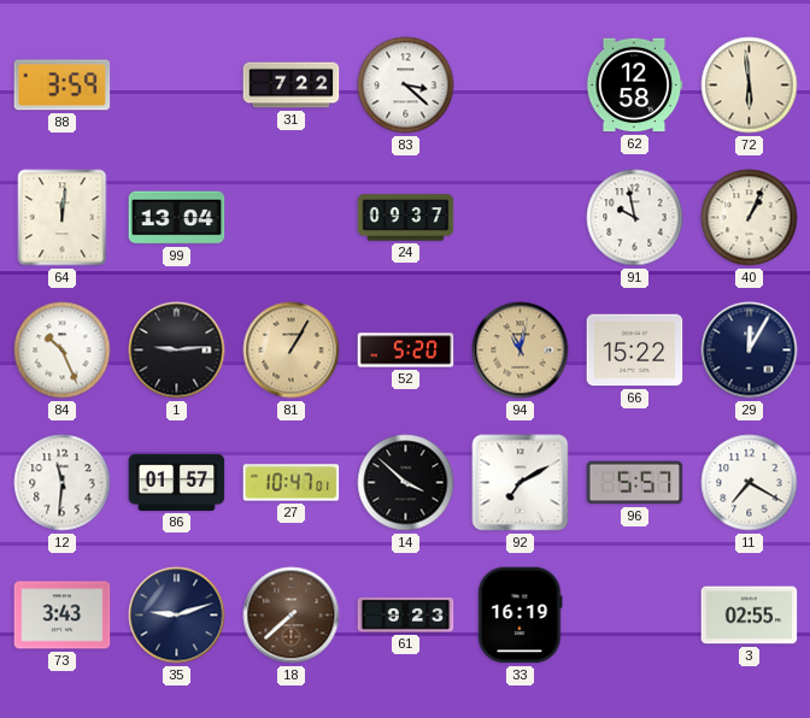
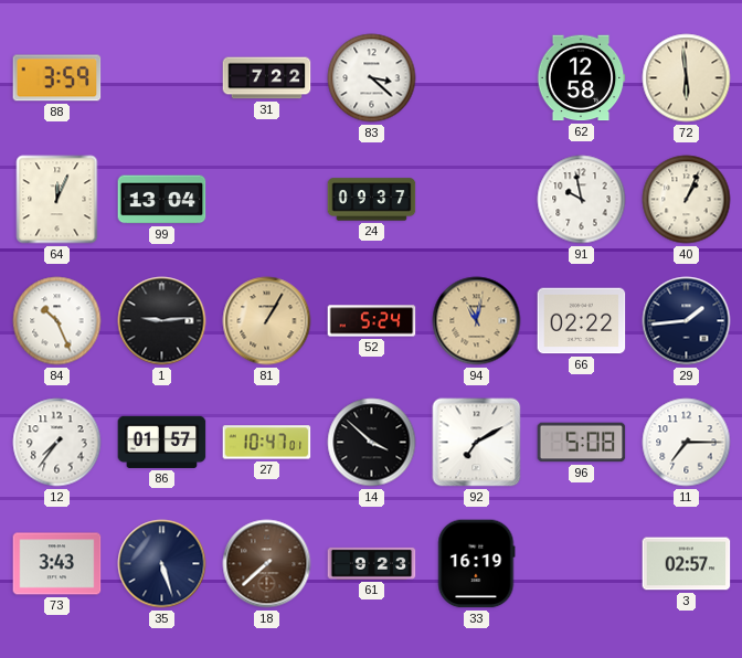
64: 12:01 -> 12:04
52: 5:20 -> 5:24
66: 15:22 -> 02:22
29: 12:05 -> 1:44
12: 11:31 -> 7:36
96: 5:57 -> 5:08
11: 7:20 -> 7:15
35: 9:12 -> 5:27
3: 02:55 -> 02:57
